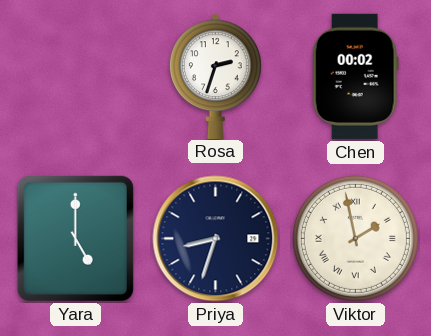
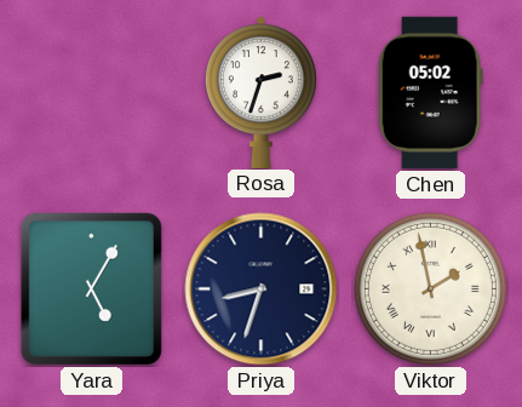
Chen: 00:02 -> 05:02
Yara: 5:00 -> 5:05
